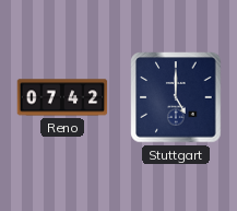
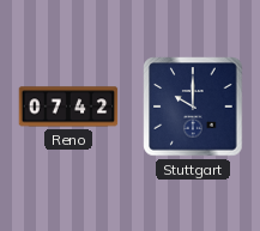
Stuttgart: 5:00 -> 10:00
